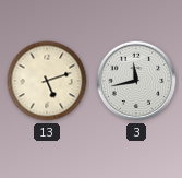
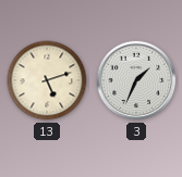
3: 11:43 -> 1:34
